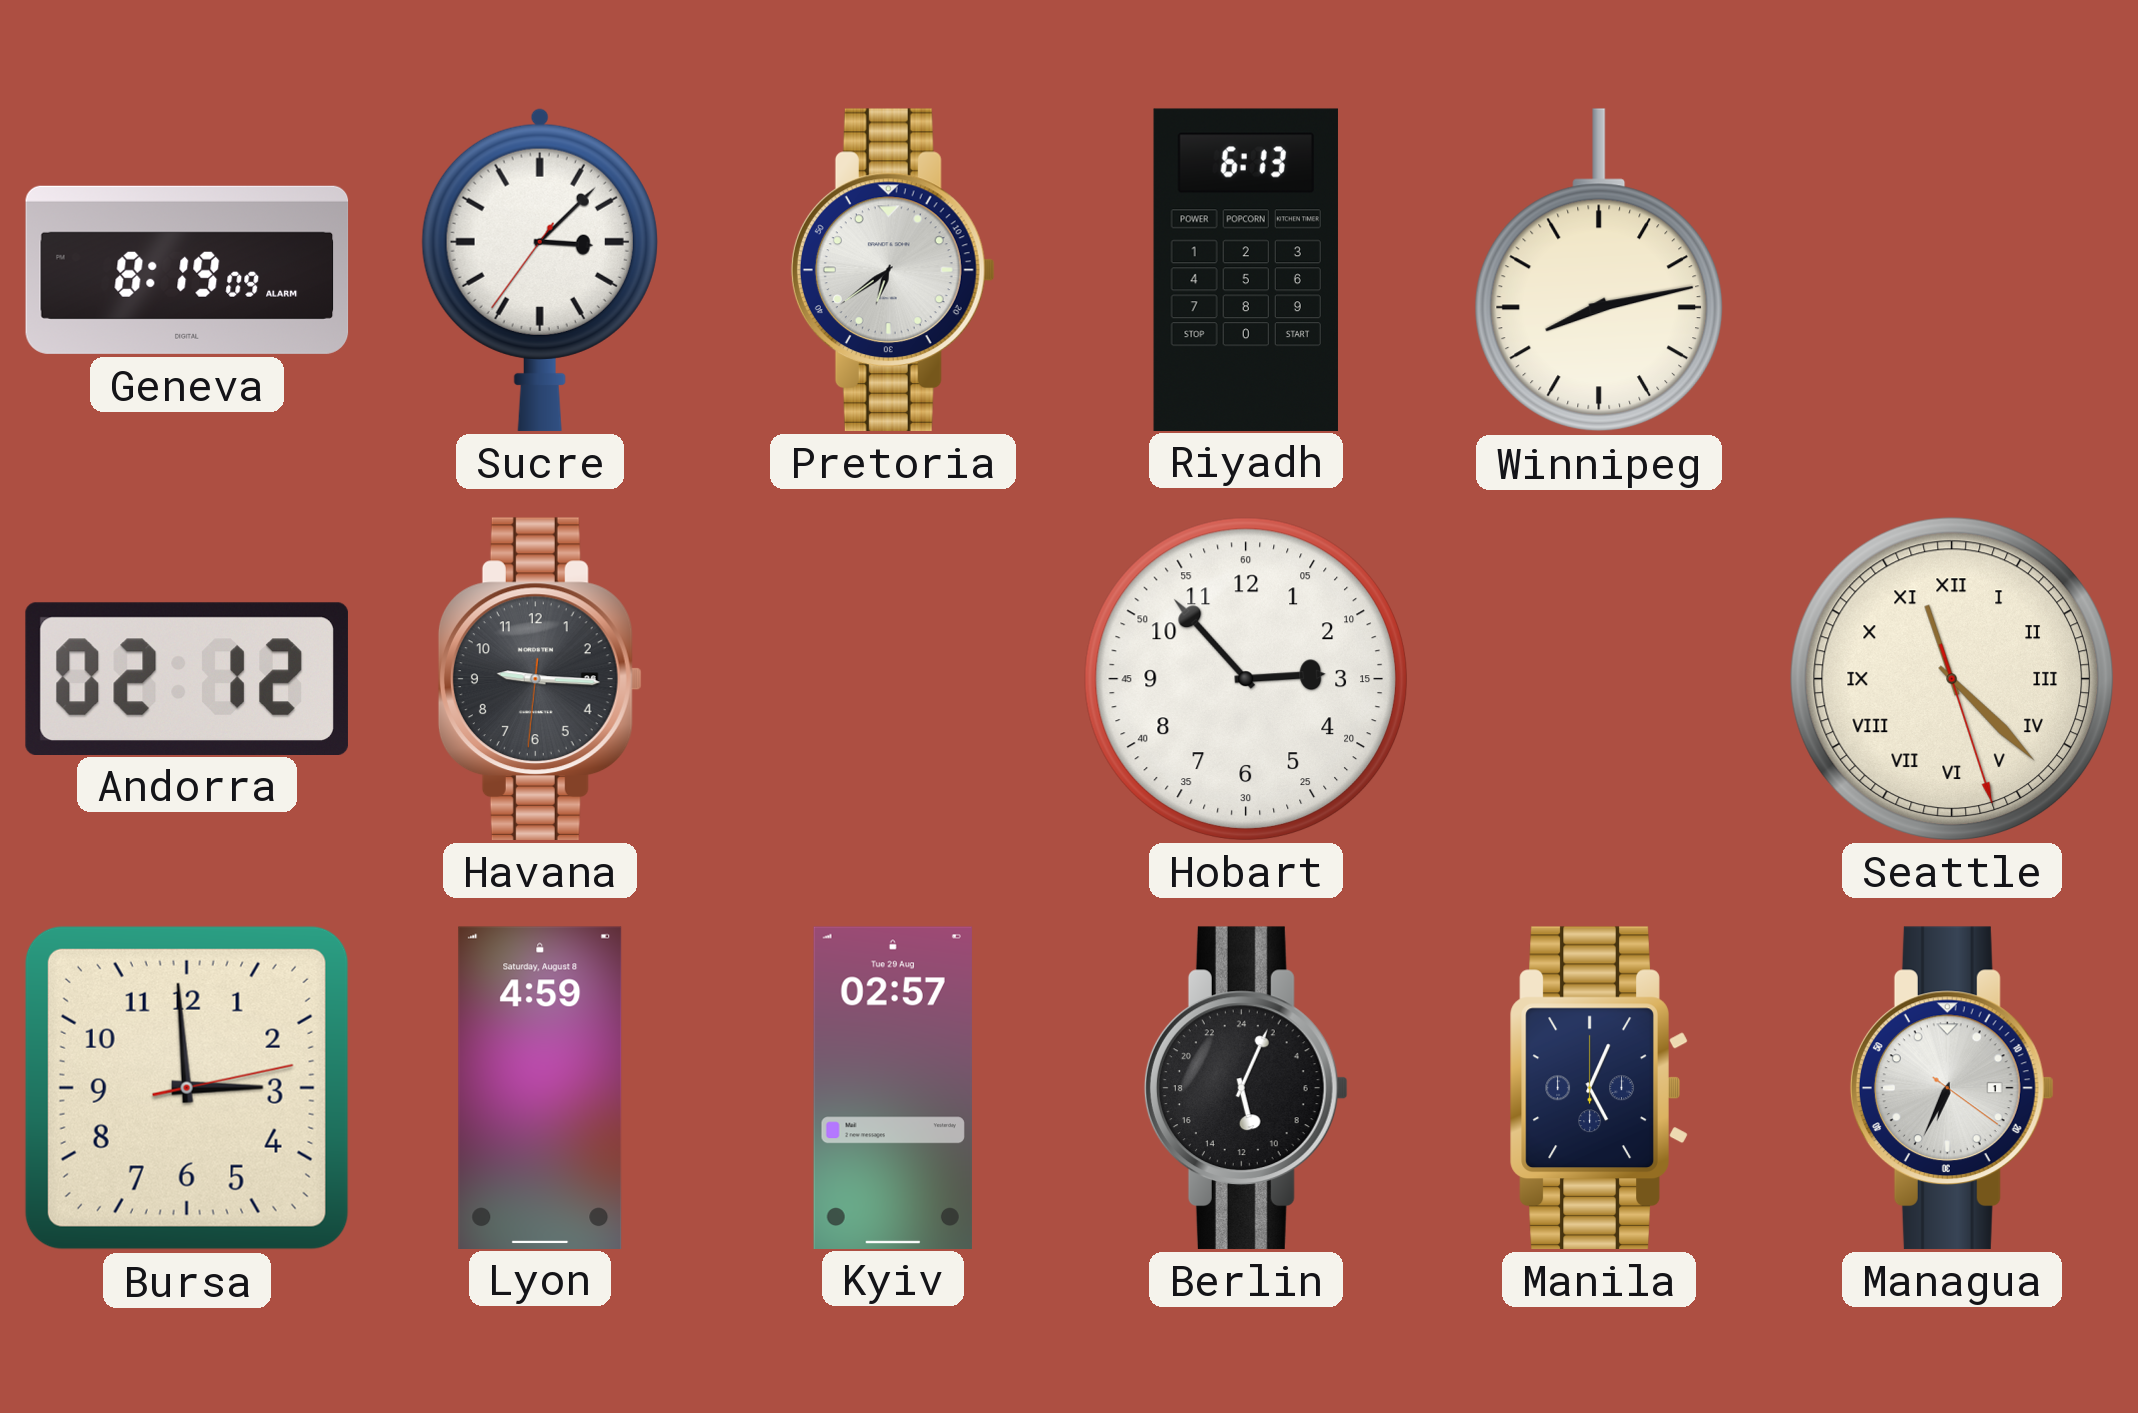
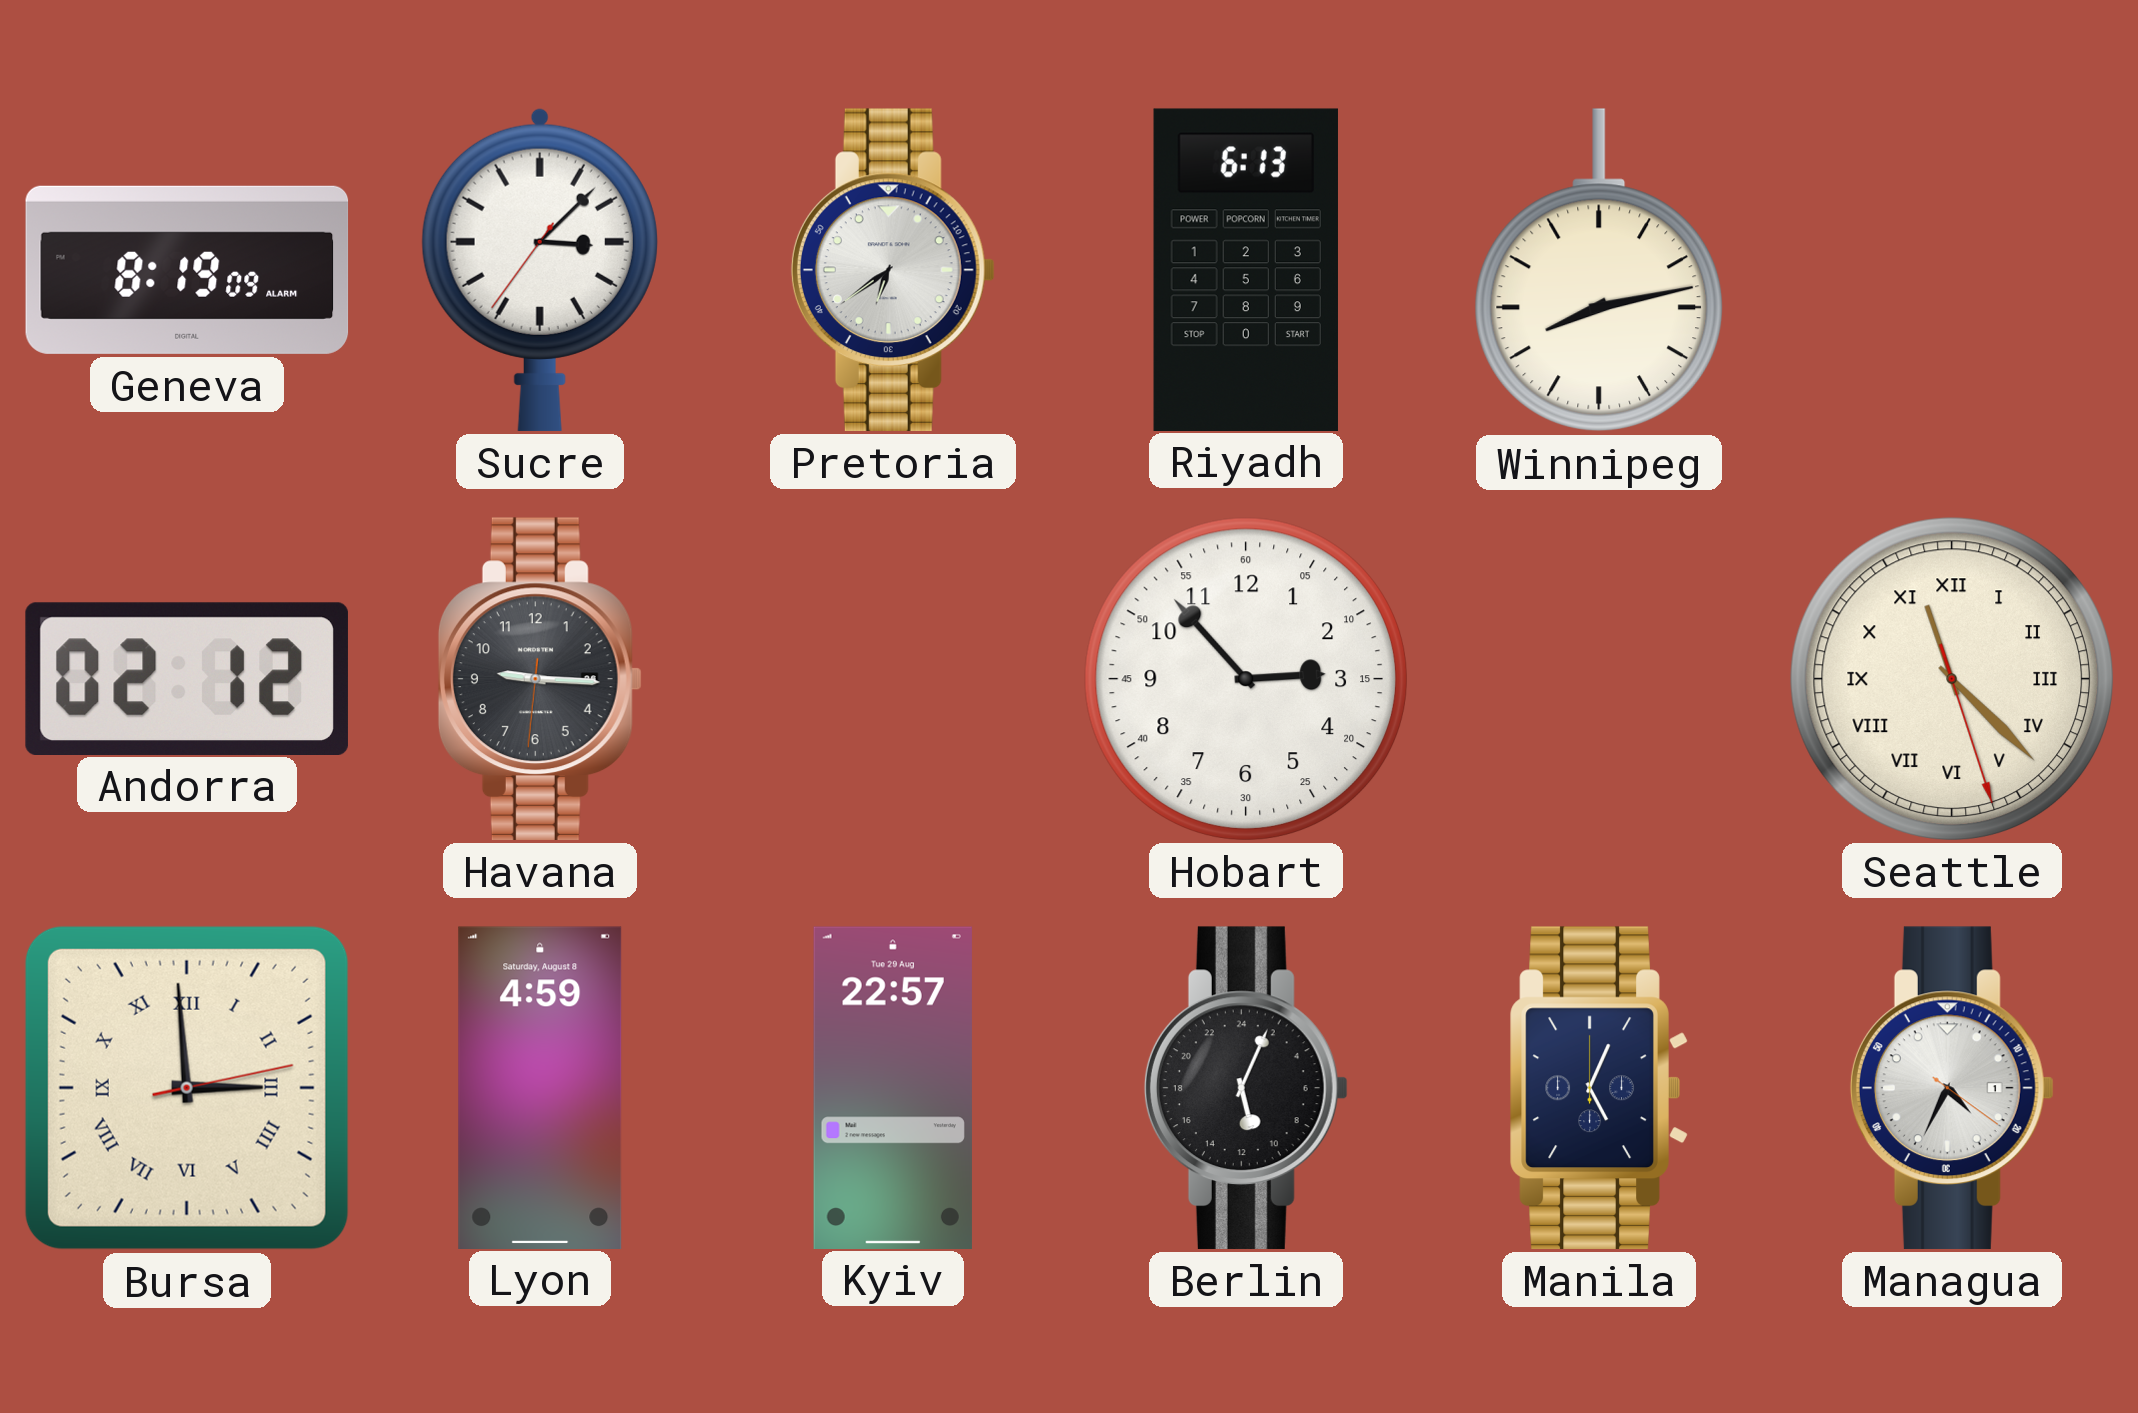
Bursa numerals: Arabic -> Roman
Kyiv: 02:57 -> 22:57
Managua: 6:34 -> 4:34
